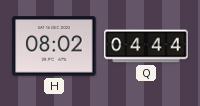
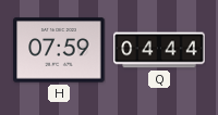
H: 08:02 -> 07:59
